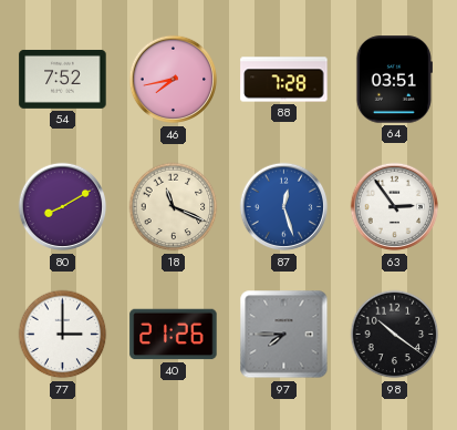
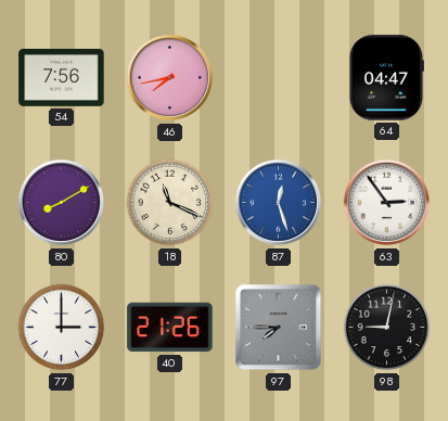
54: 7:52 -> 7:56
88: 7:28 -> none
64: 03:51 -> 04:47
98: 10:21 -> 9:02
